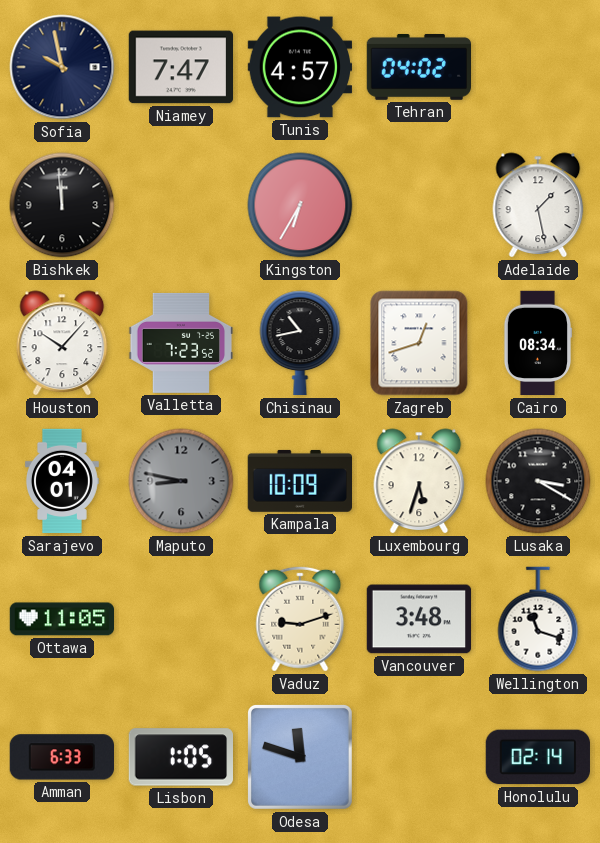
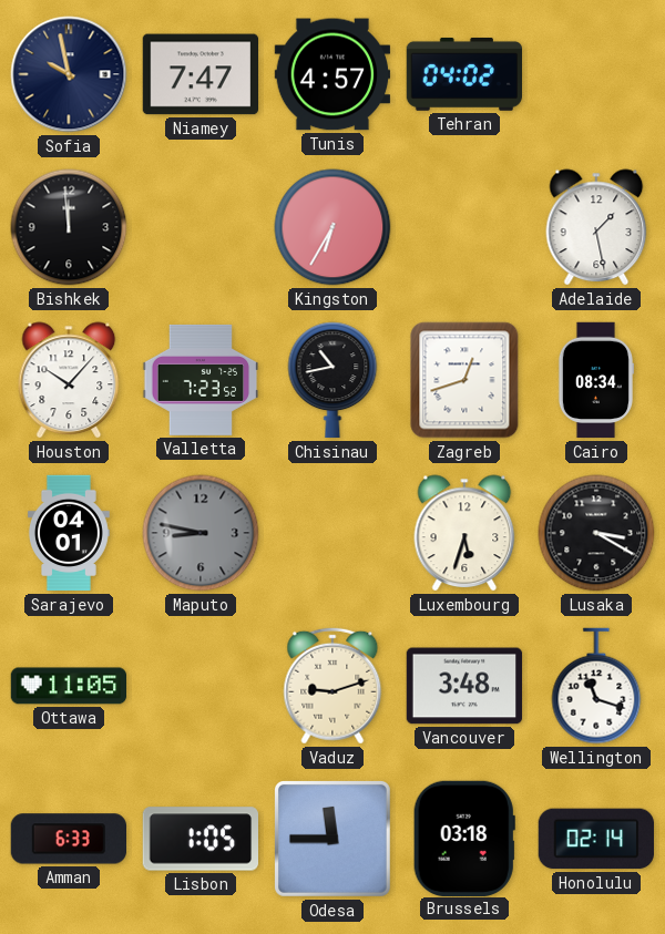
Kampala: 10:09 -> none
Odesa: 11:48 -> 11:45
Brussels: none -> 03:18
